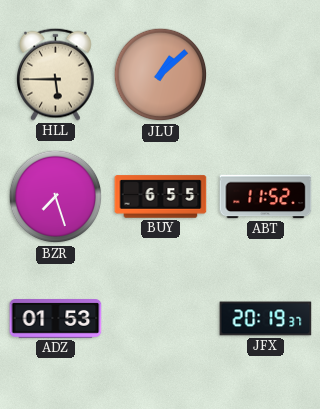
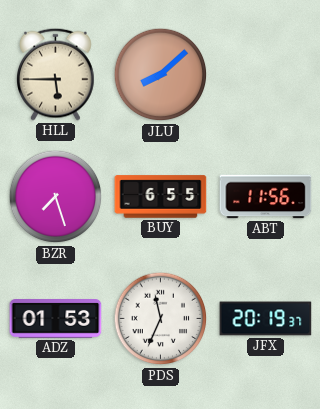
JLU: 1:08 -> 8:08
ABT: 11:52 -> 11:56
PDS: none -> 11:34
